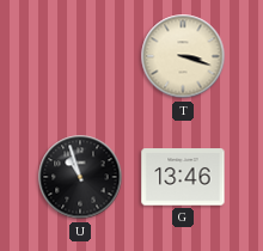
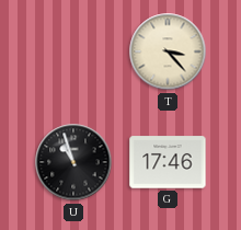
T: 3:18 -> 3:23
G: 13:46 -> 17:46
